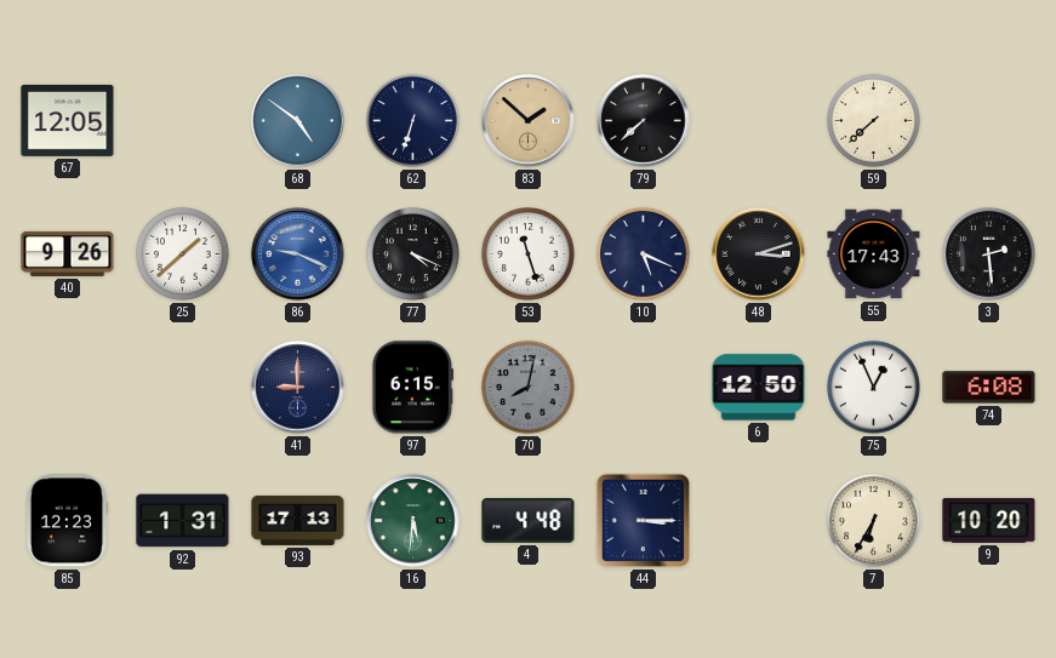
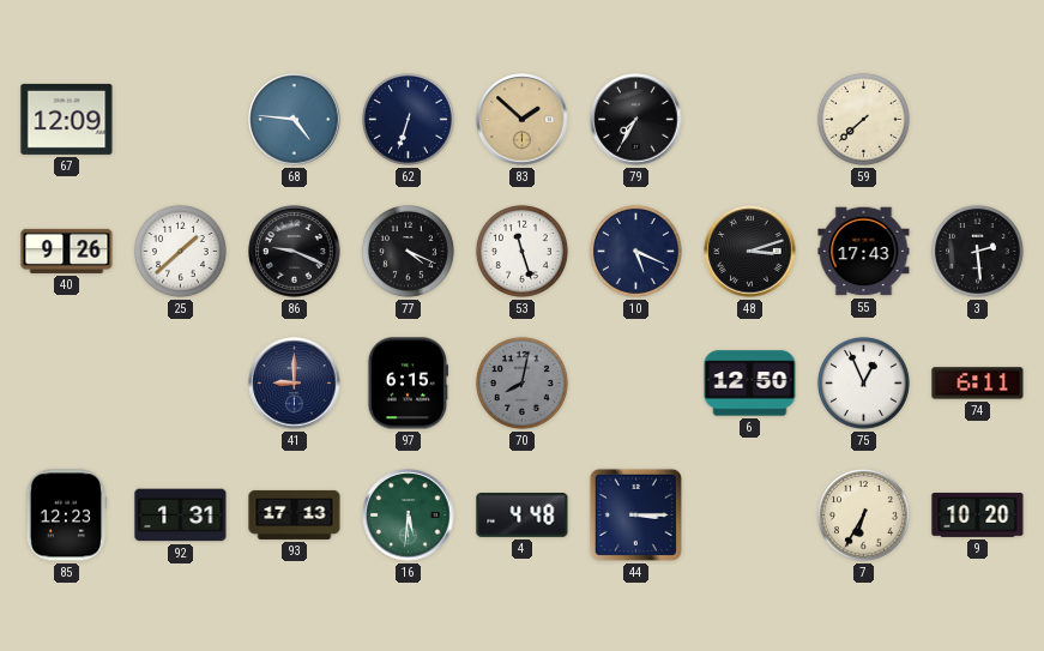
67: 12:05 -> 12:09
68: 4:51 -> 4:46
79: 7:38 -> 7:35
86 dial: blue -> black
74: 6:08 -> 6:11
